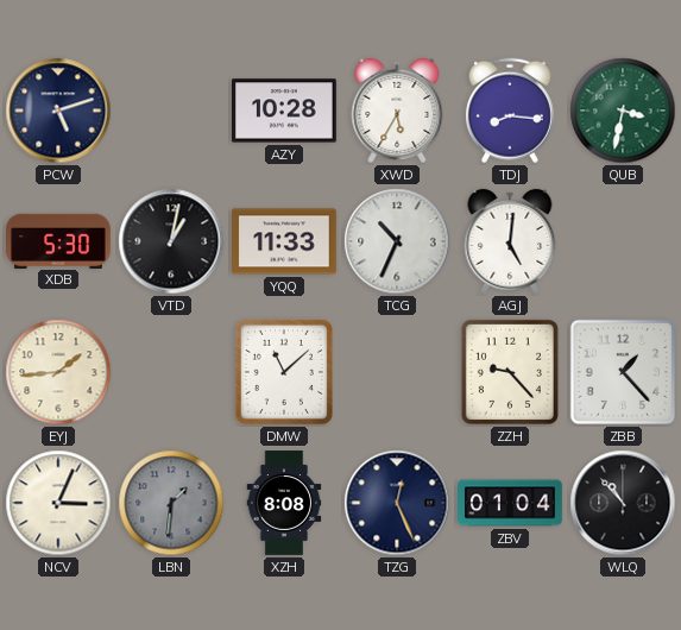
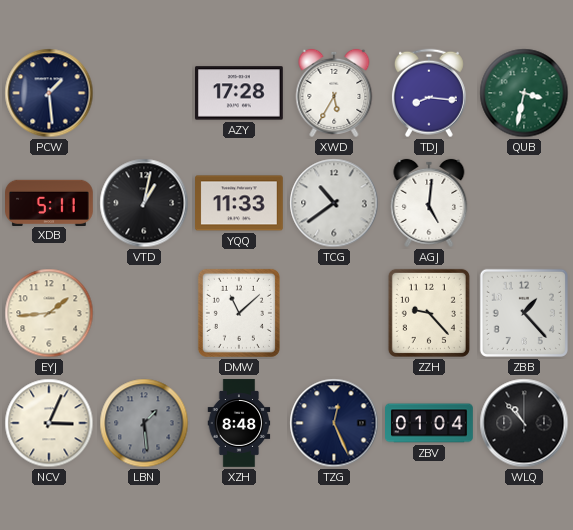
PCW: 5:12 -> 1:29
AZY: 10:28 -> 17:28
XDB: 5:30 -> 5:11
TCG: 10:34 -> 10:39
LBN: 1:31 -> 1:29
XZH: 8:08 -> 8:48
